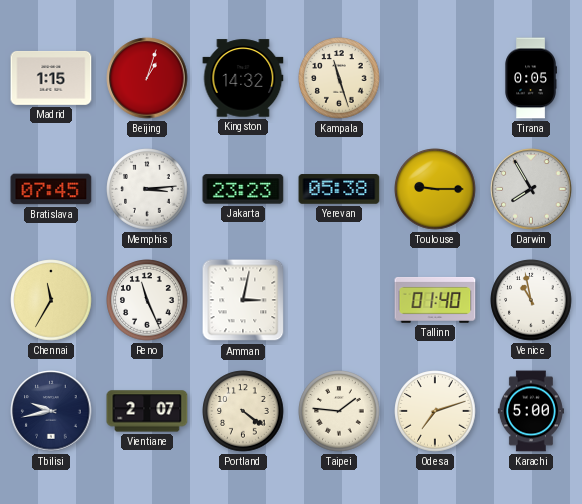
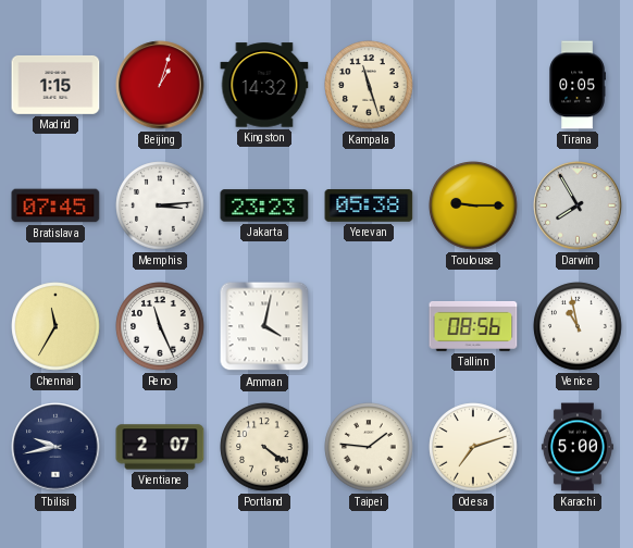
Amman: 3:02 -> 4:02
Tallinn: 01:40 -> 08:56
